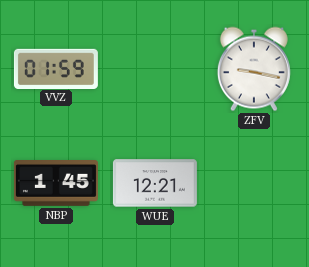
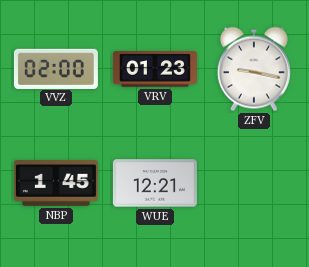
VVZ: 01:59 -> 02:00
VRV: none -> 01:23
